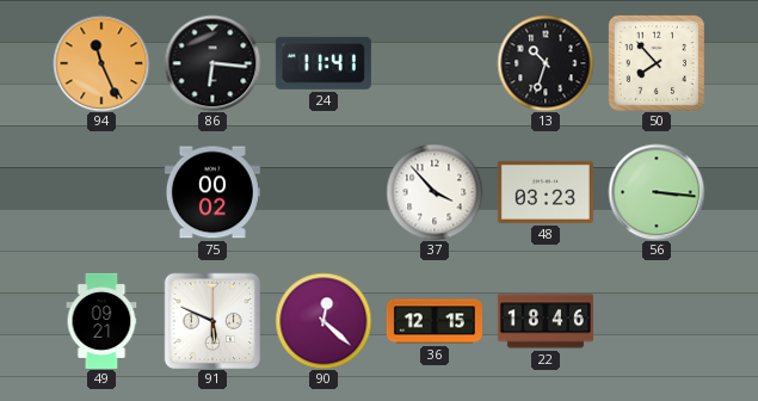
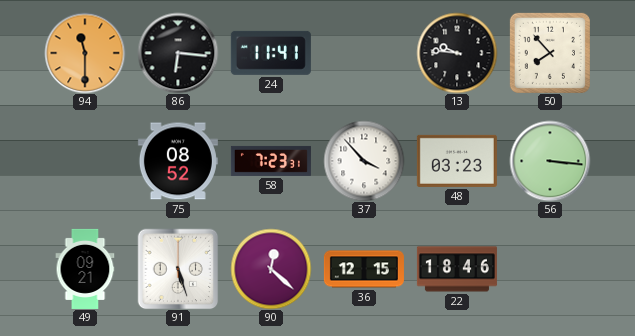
94: 11:26 -> 11:30
13: 10:33 -> 9:46
75: 00:02 -> 08:52
58: none -> 7:23
91: 5:49 -> 5:27
